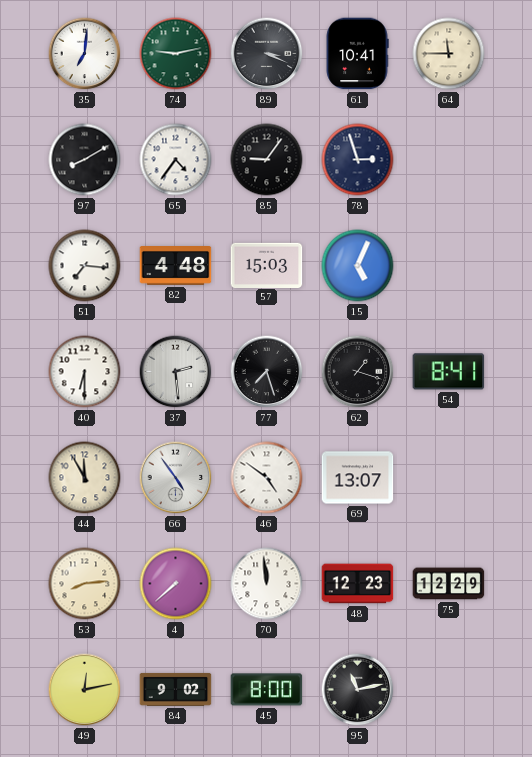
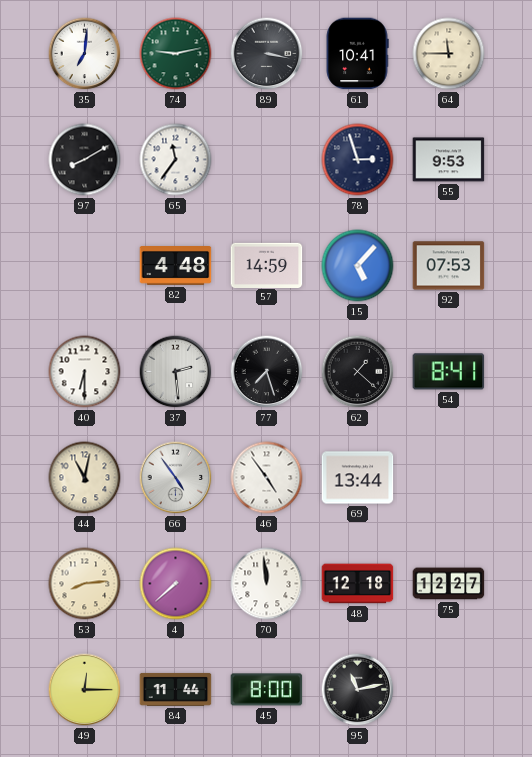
89: 3:19 -> 3:17
65: 4:36 -> 11:36
85: 9:06 -> none
55: none -> 9:53
51: 7:16 -> none
57: 15:03 -> 14:59
15: 5:04 -> 5:07
92: none -> 07:53
62: 1:18 -> 1:22
44: 11:55 -> 11:02
46: 4:51 -> 4:54
69: 13:07 -> 13:44
48: 12:23 -> 12:18
75: 12:29 -> 12:27
49: 12:13 -> 12:15
84: 9:02 -> 11:44
